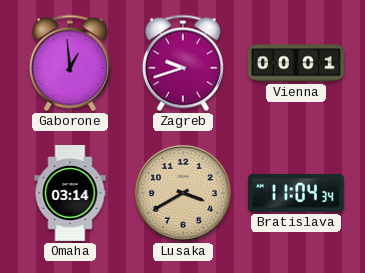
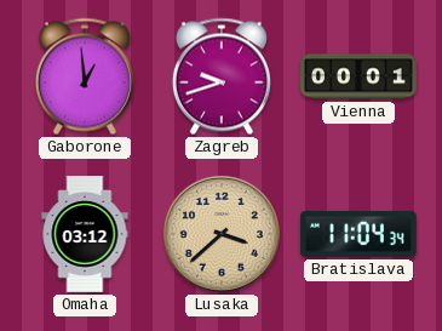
Omaha: 03:14 -> 03:12
Lusaka: 3:40 -> 3:38
